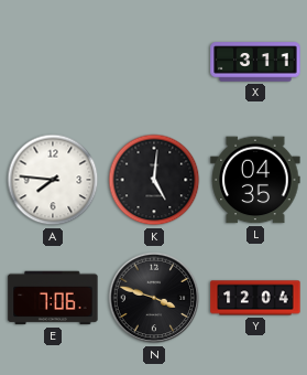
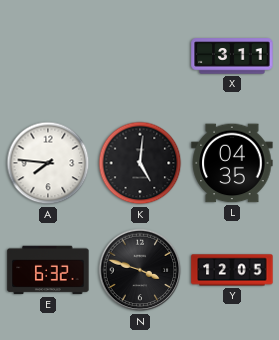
E: 7:06 -> 6:32
Y: 12:04 -> 12:05
